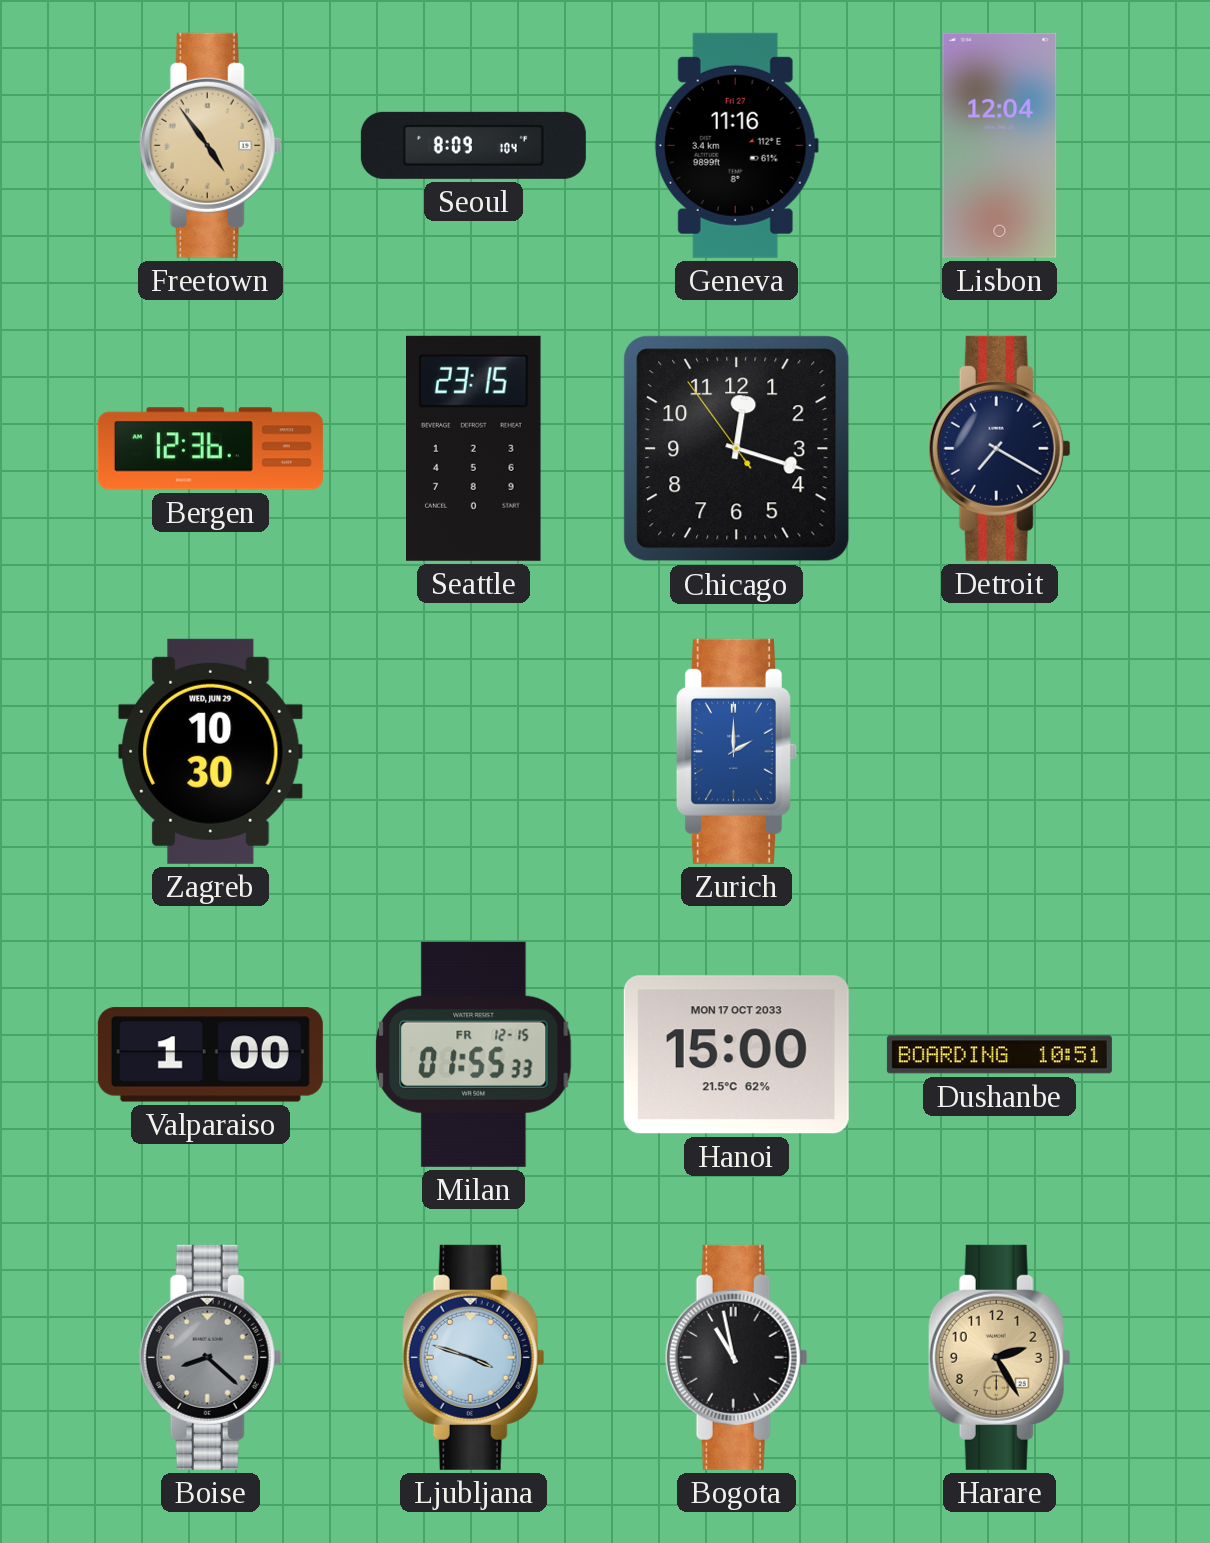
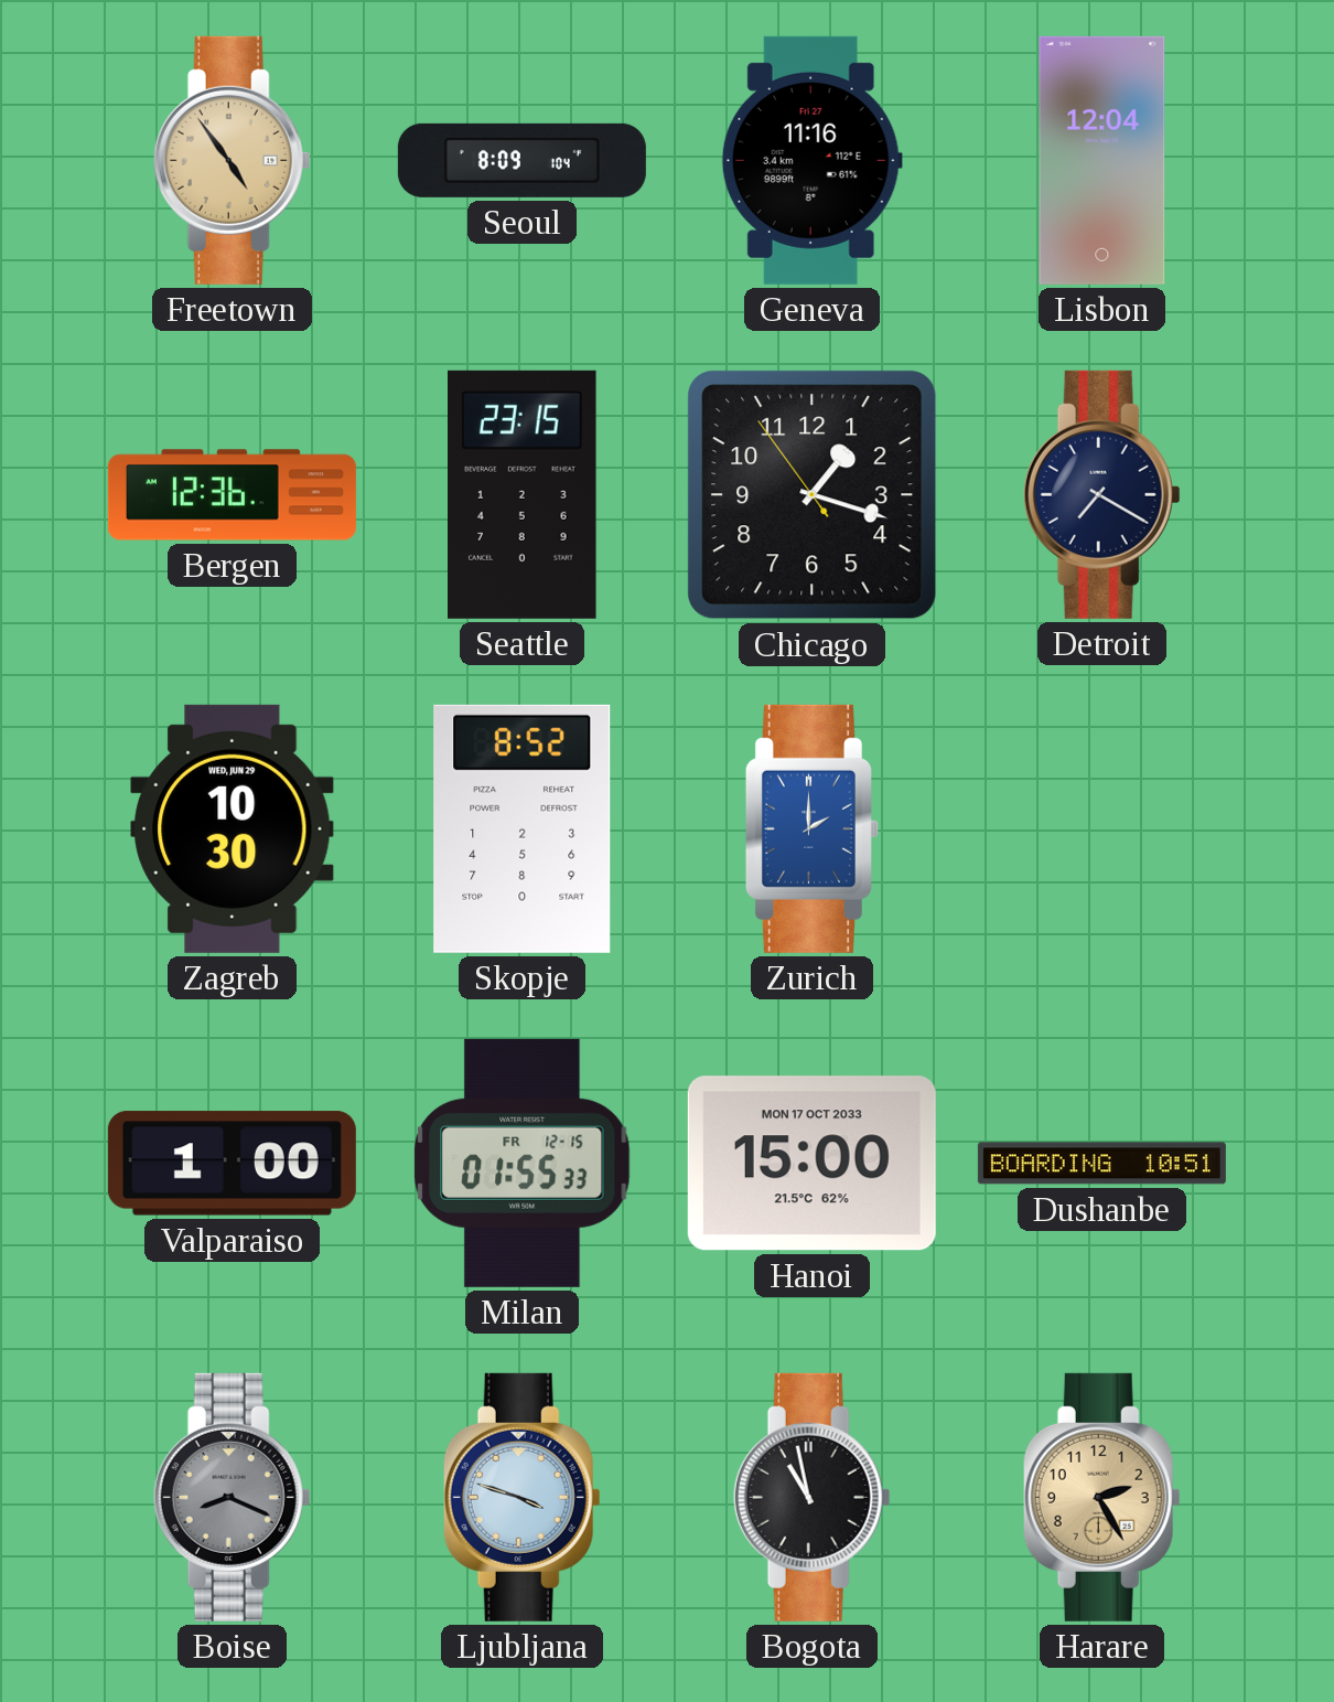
Chicago: 12:17 -> 1:17
Skopje: none -> 8:52
Boise: 8:22 -> 8:19
